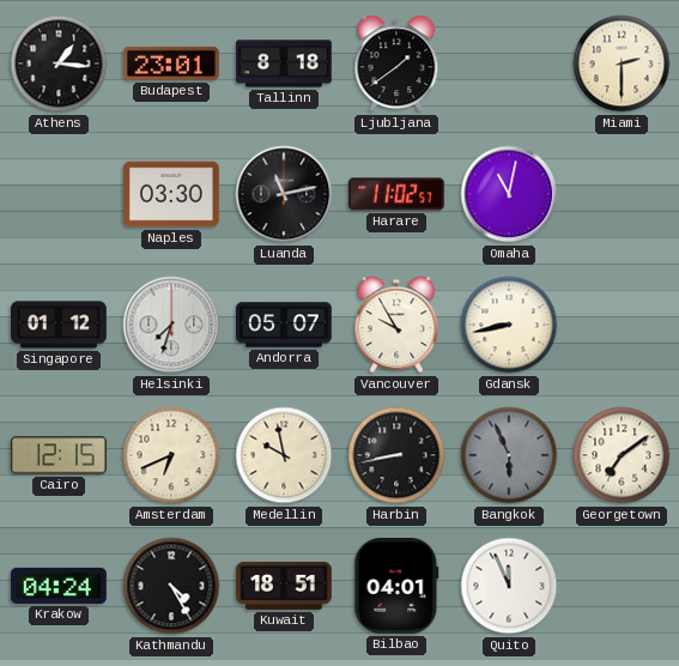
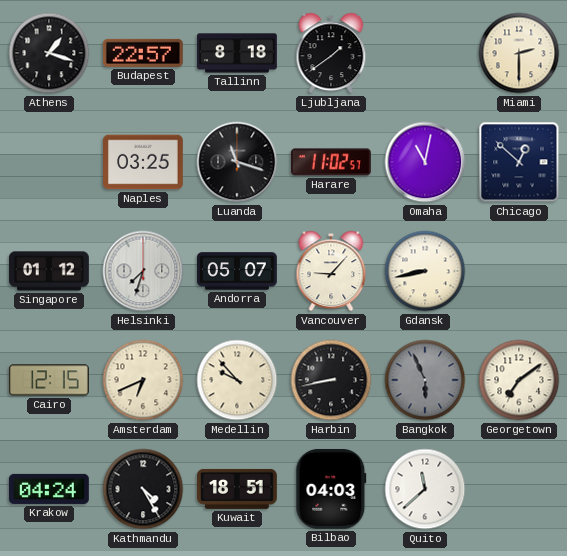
Athens: 1:16 -> 1:18
Budapest: 23:01 -> 22:57
Naples: 03:30 -> 03:25
Luanda: 11:13 -> 11:18
Chicago: none -> 12:52
Vancouver: 9:55 -> 9:07
Medellin: 9:58 -> 9:53
Bilbao: 04:01 -> 04:03
Quito: 11:56 -> 11:38
